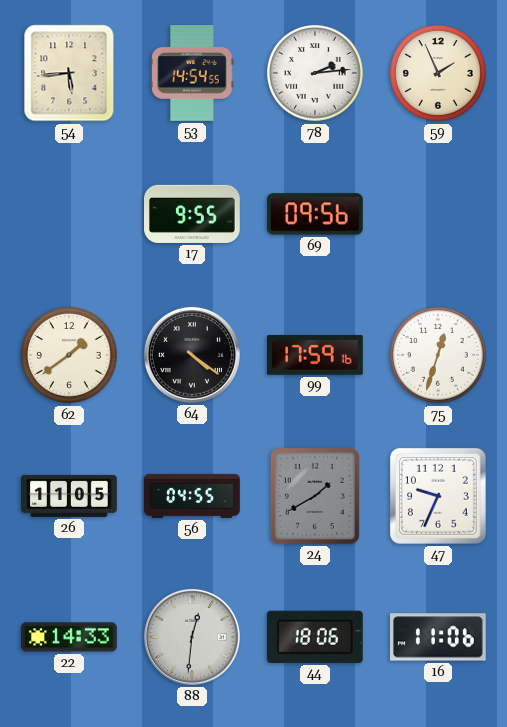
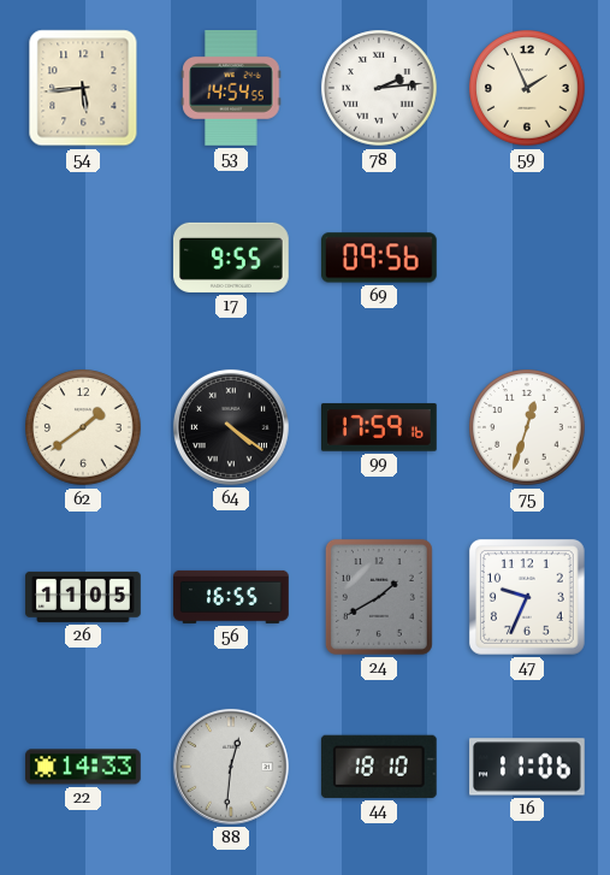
56: 04:55 -> 16:55
44: 18:06 -> 18:10
